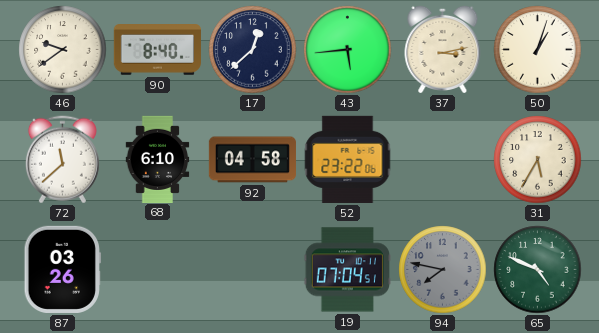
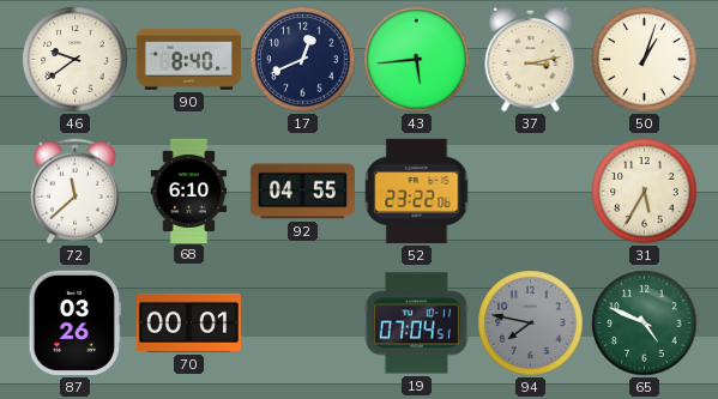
17: 12:38 -> 12:41
92: 04:58 -> 04:55
70: none -> 00:01
